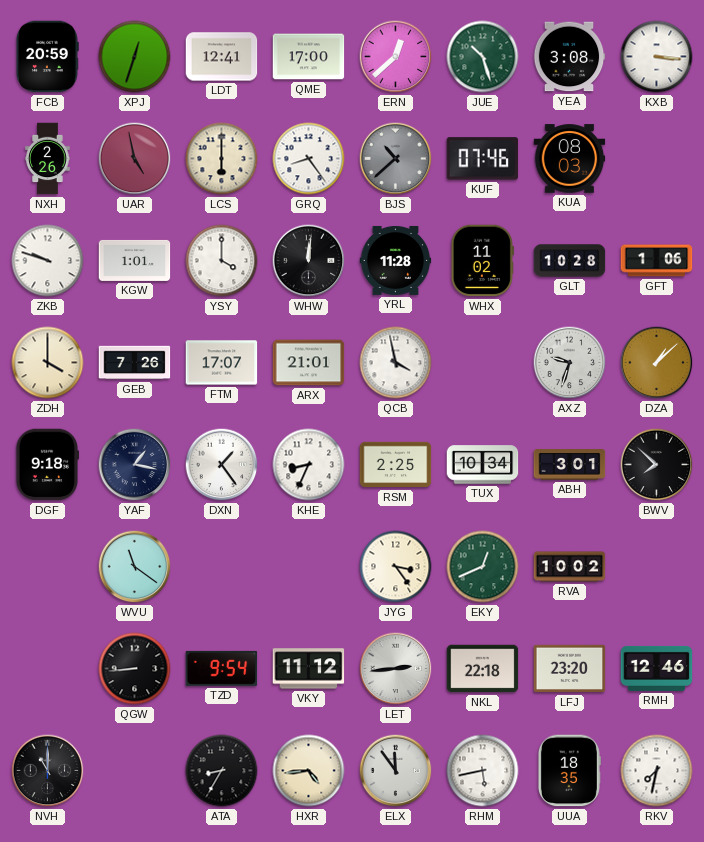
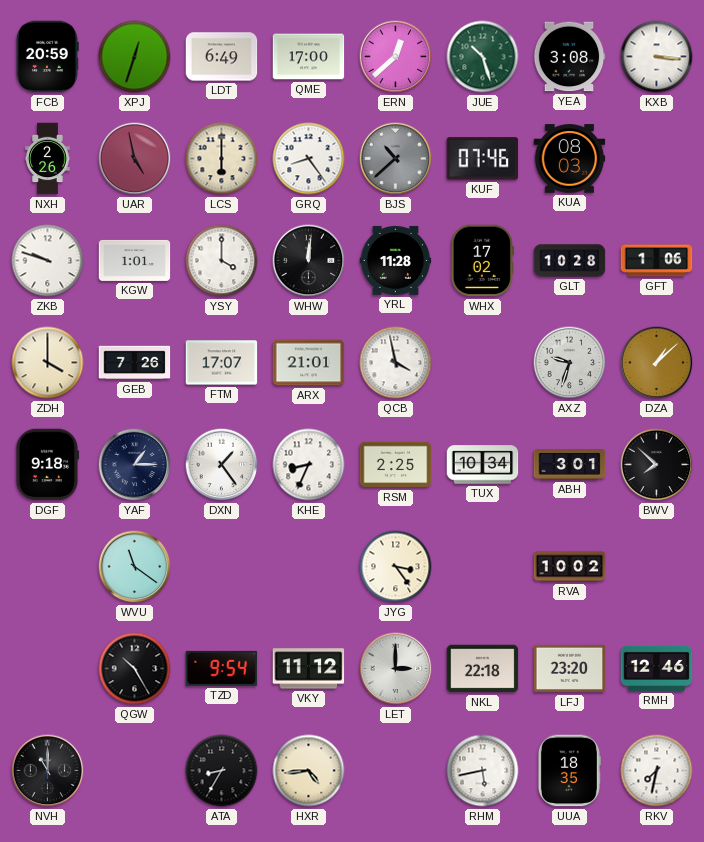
LDT: 12:41 -> 6:49
WHX: 11:02 -> 17:02
YAF: 1:17 -> 1:15
EKY: 12:41 -> none
QGW: 8:44 -> 10:25
LET: 2:44 -> 3:00
ELX: 11:54 -> none
